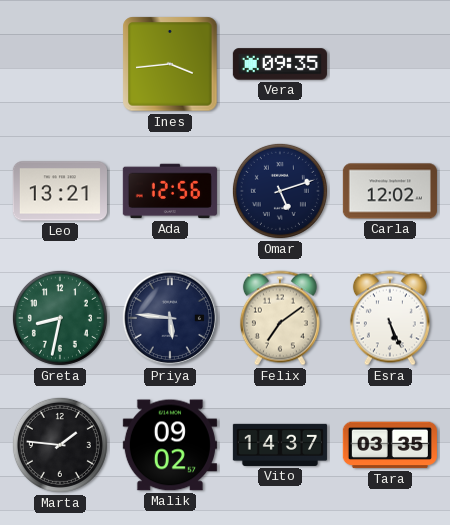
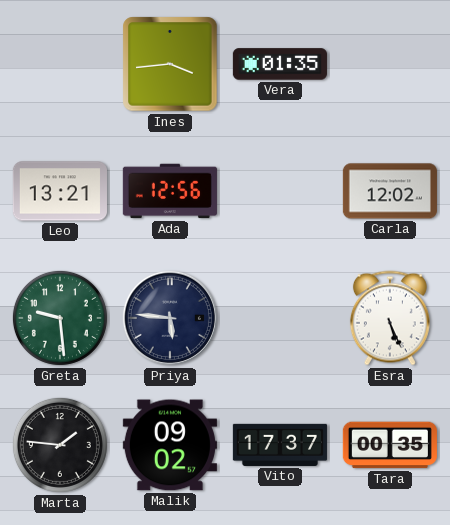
Vera: 09:35 -> 01:35
Omar: 5:12 -> none
Greta: 8:32 -> 9:29
Felix: 7:09 -> none
Vito: 14:37 -> 17:37
Tara: 03:35 -> 00:35
